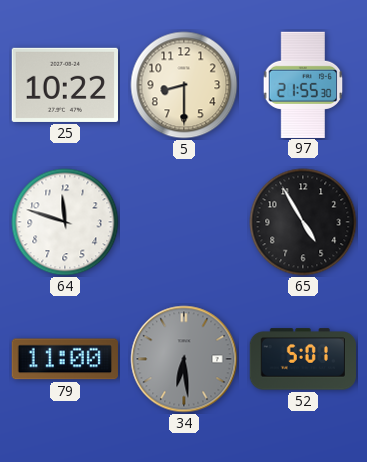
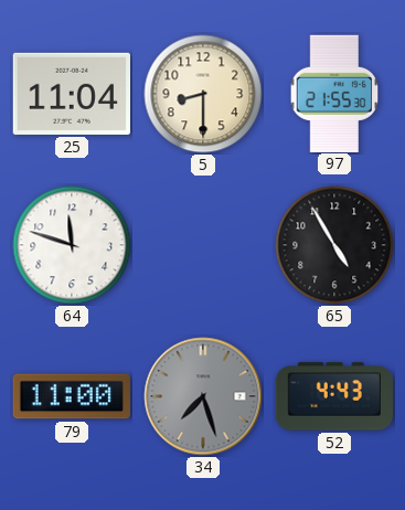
25: 10:22 -> 11:04
34: 6:29 -> 7:27
52: 5:01 -> 4:43
